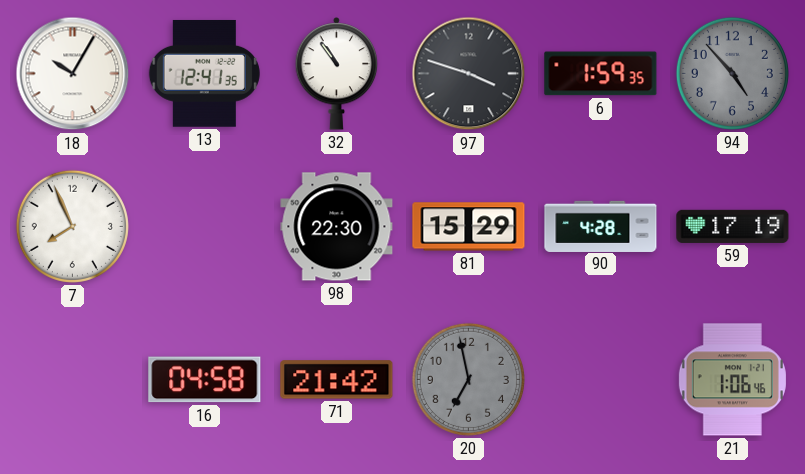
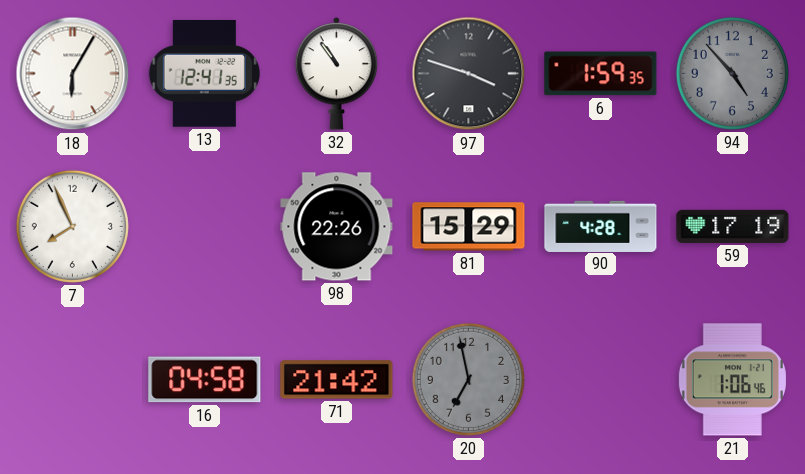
18: 10:05 -> 6:05
98: 22:30 -> 22:26
